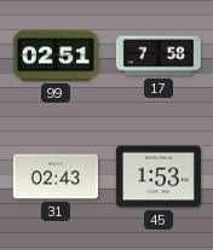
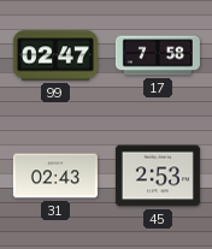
99: 02:51 -> 02:47
45: 1:53 -> 2:53
